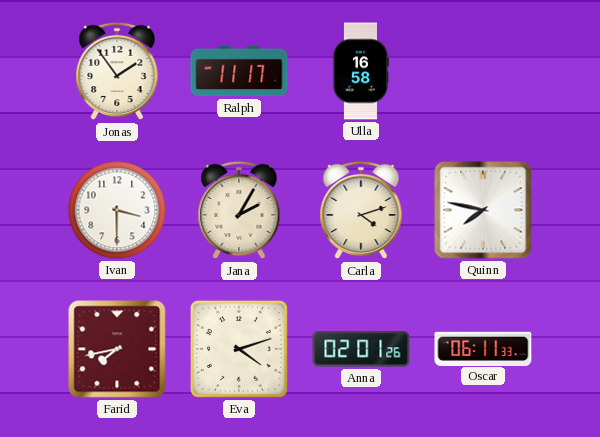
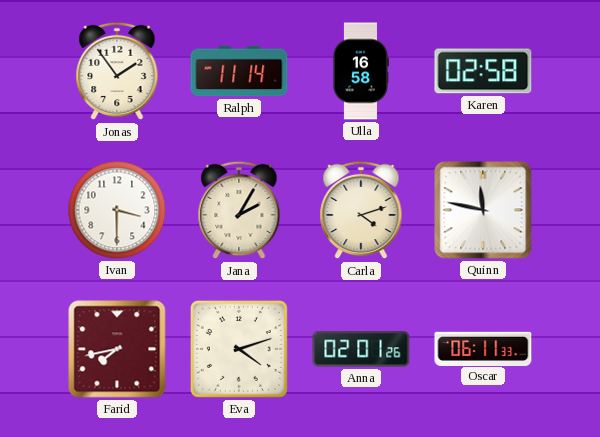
Ralph: 11:17 -> 11:14
Karen: none -> 02:58
Quinn: 7:47 -> 11:47
